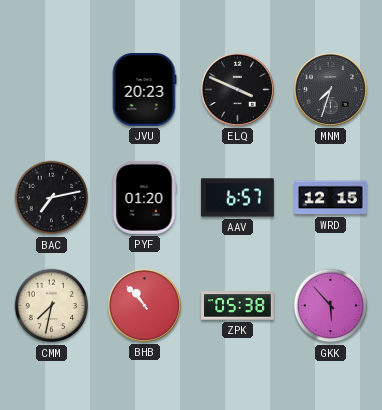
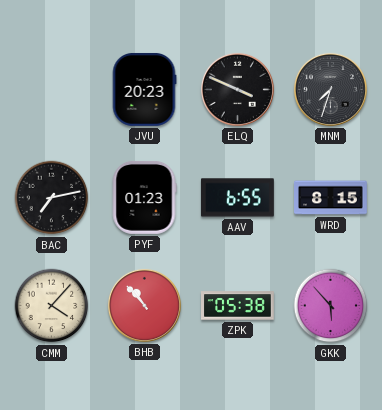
PYF: 01:20 -> 01:23
AAV: 6:57 -> 6:55
WRD: 12:15 -> 8:15
CMM: 7:32 -> 4:07
